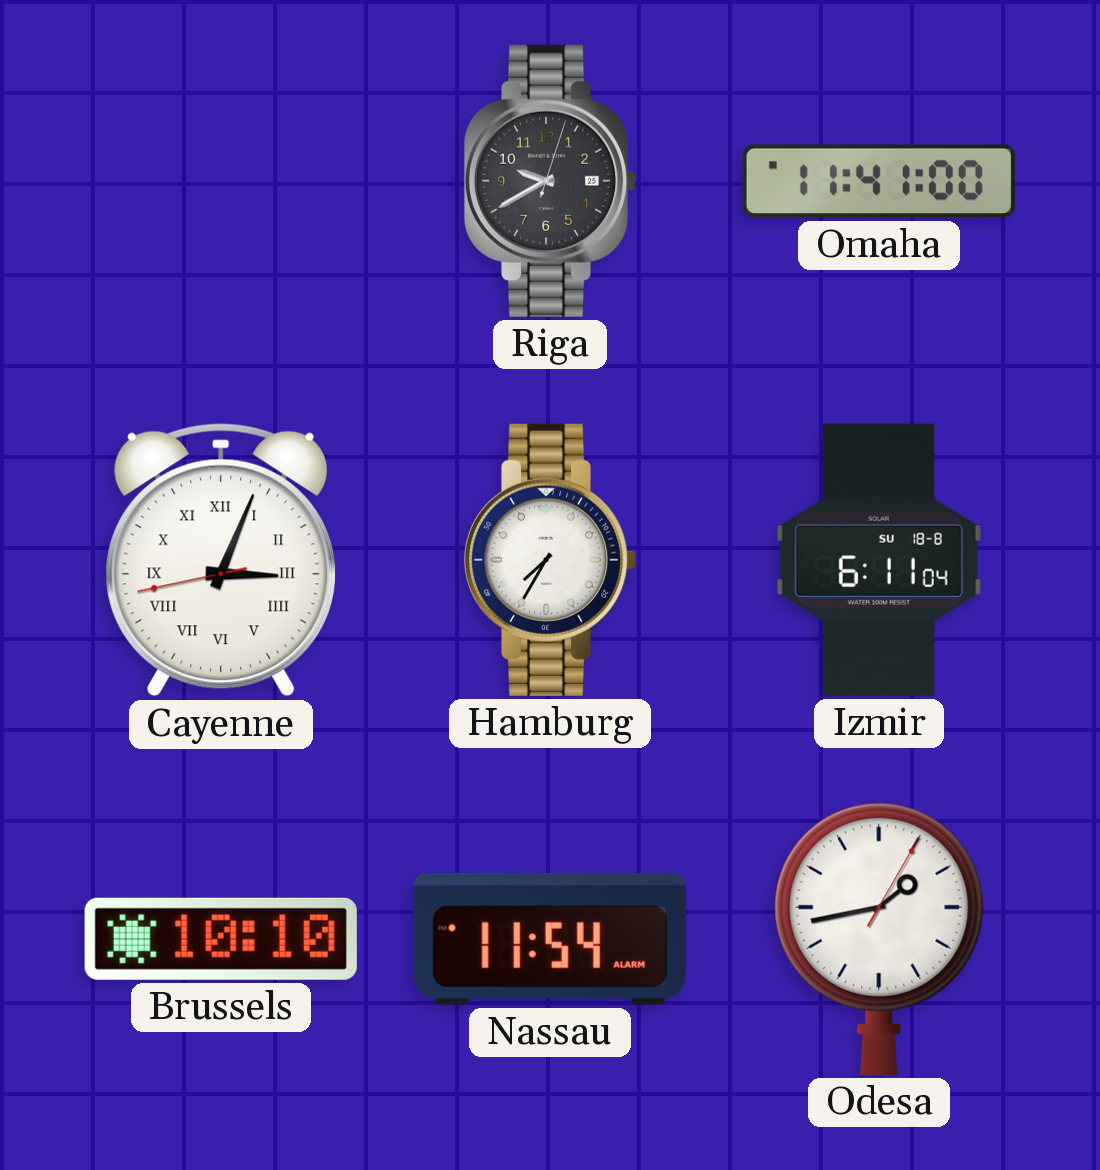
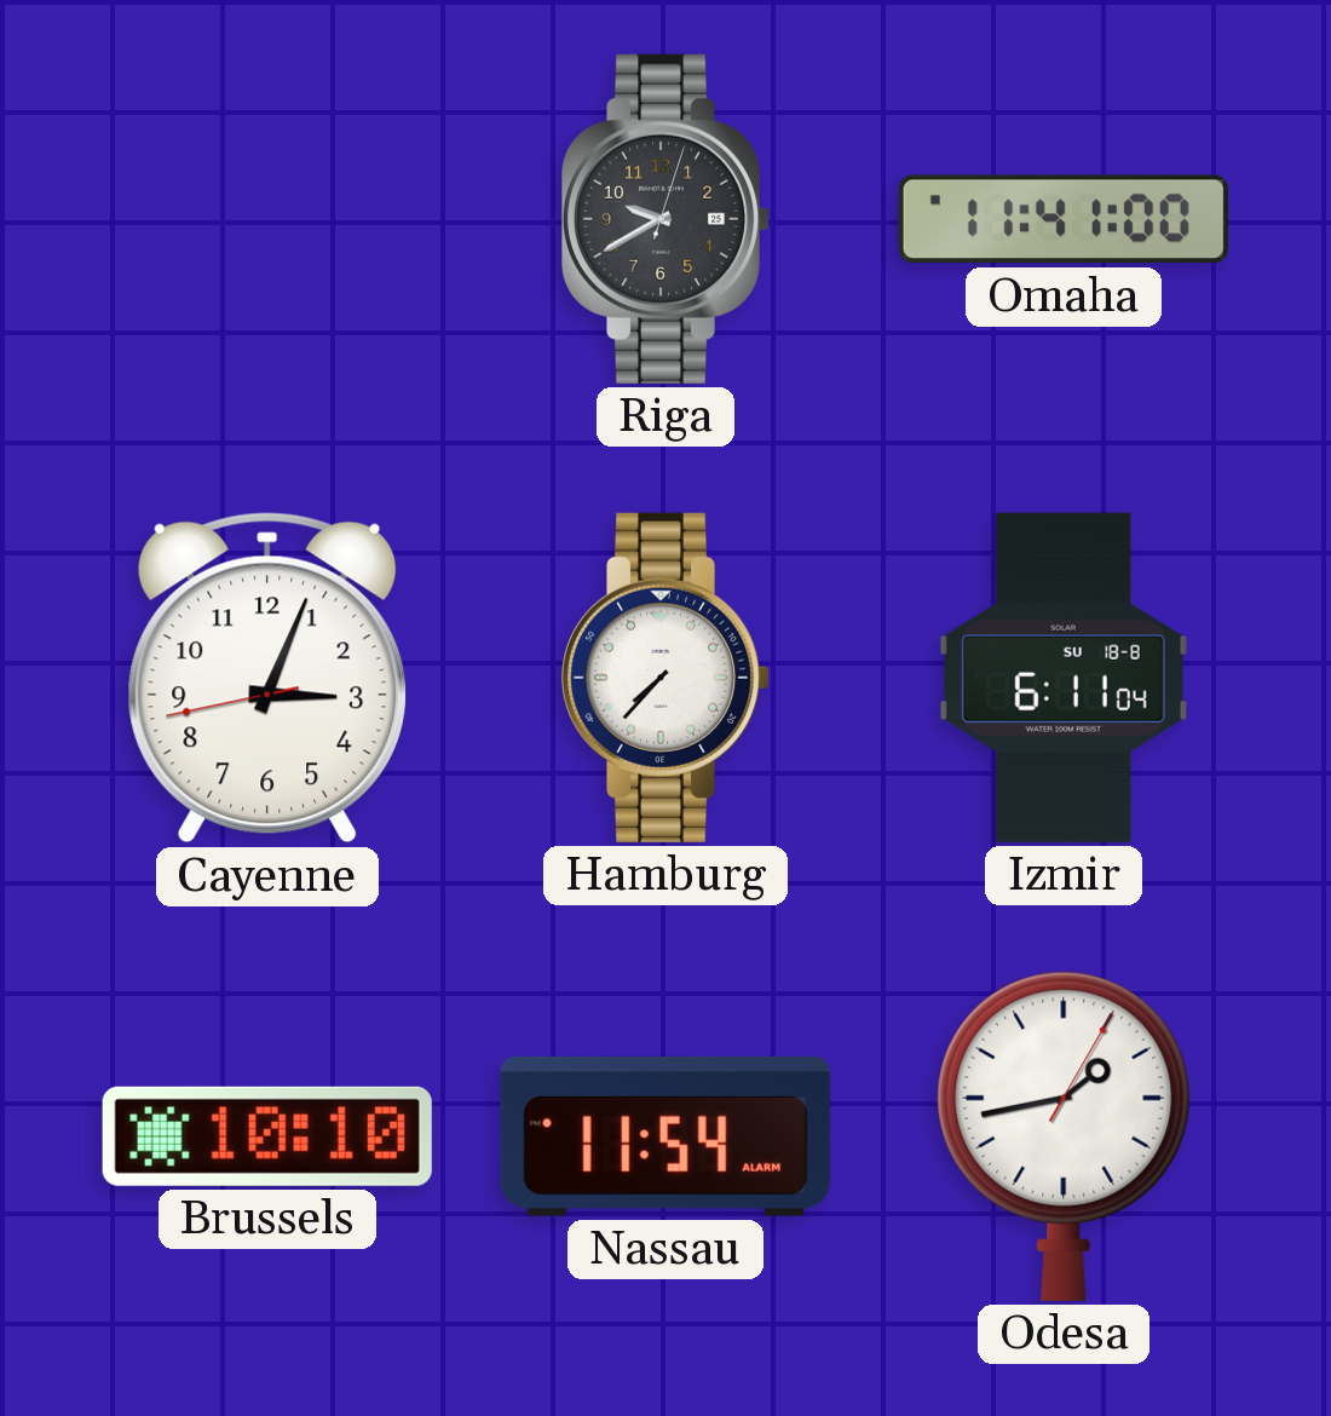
Cayenne numerals: Roman -> Arabic
Hamburg: 7:35 -> 7:37
